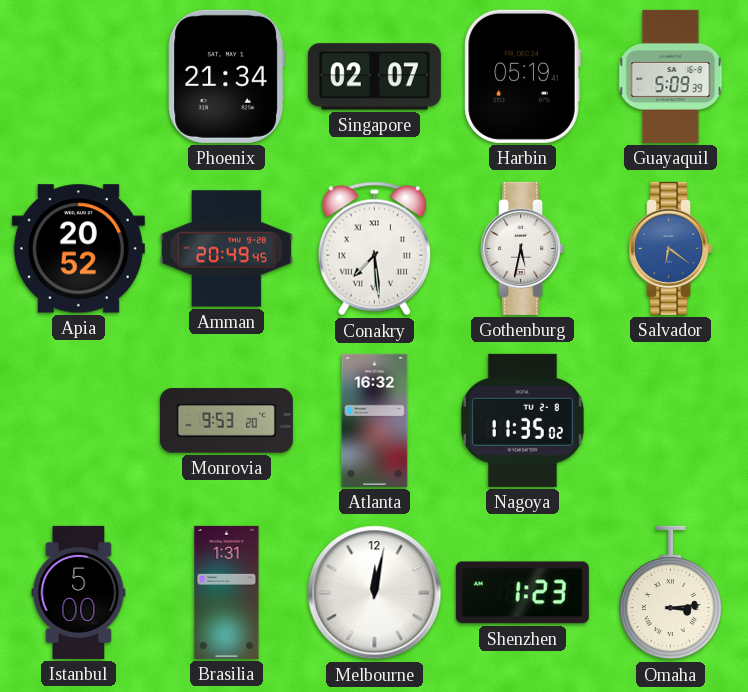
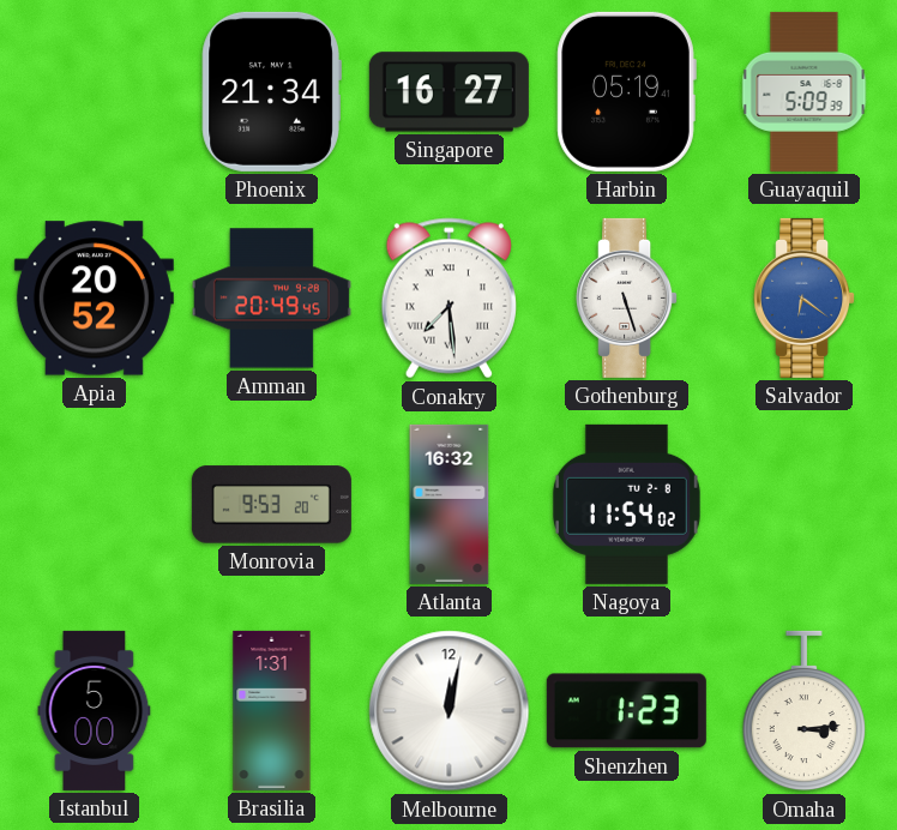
Singapore: 02:07 -> 16:27
Gothenburg: 5:32 -> 5:27
Nagoya: 11:35 -> 11:54
